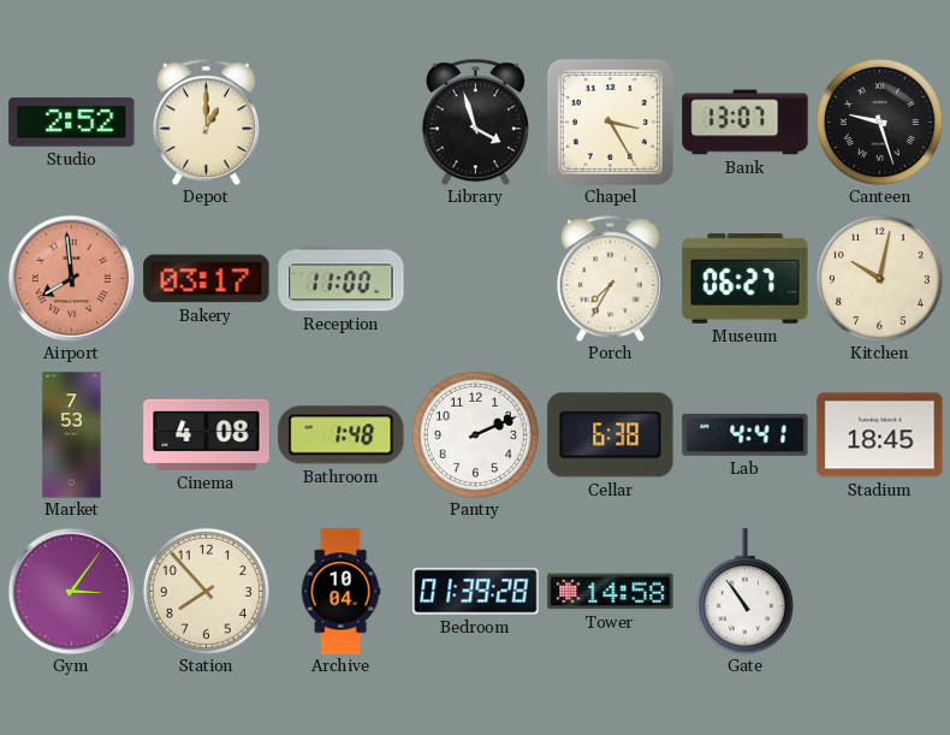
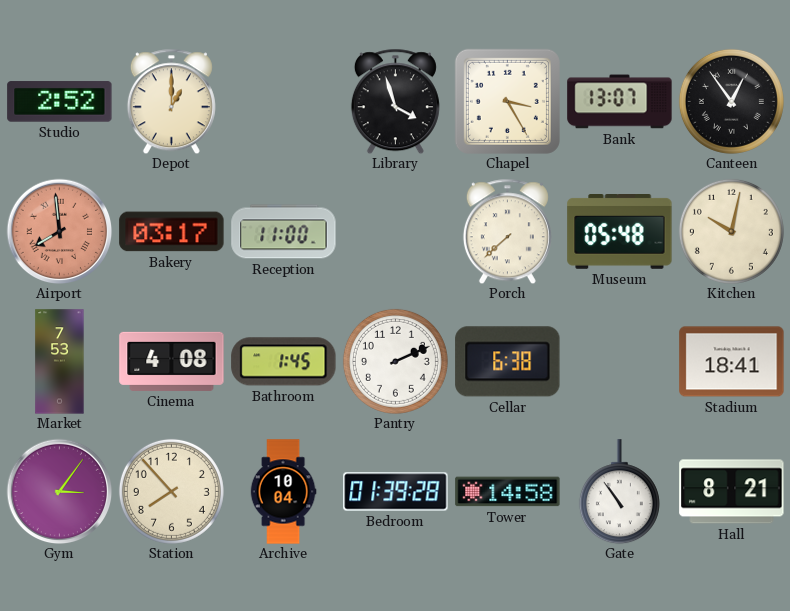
Canteen: 9:27 -> 12:54
Porch: 7:35 -> 7:38
Museum: 06:27 -> 05:48
Bathroom: 1:48 -> 1:45
Lab: 4:41 -> none
Stadium: 18:45 -> 18:41
Hall: none -> 8:21
